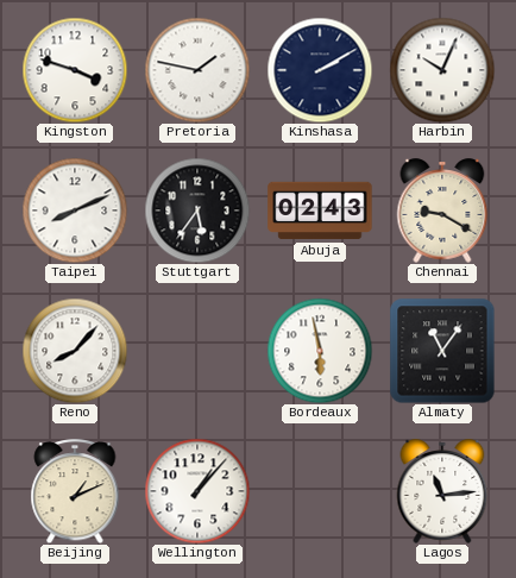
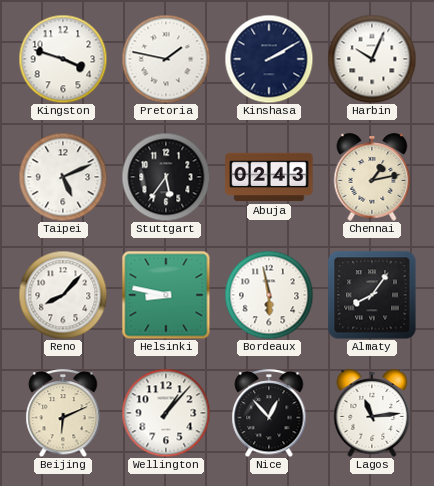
Taipei: 8:11 -> 5:11
Chennai: 9:20 -> 1:13
Helsinki: none -> 8:47
Almaty: 11:06 -> 8:06
Beijing: 1:11 -> 6:11
Nice: none -> 12:53
